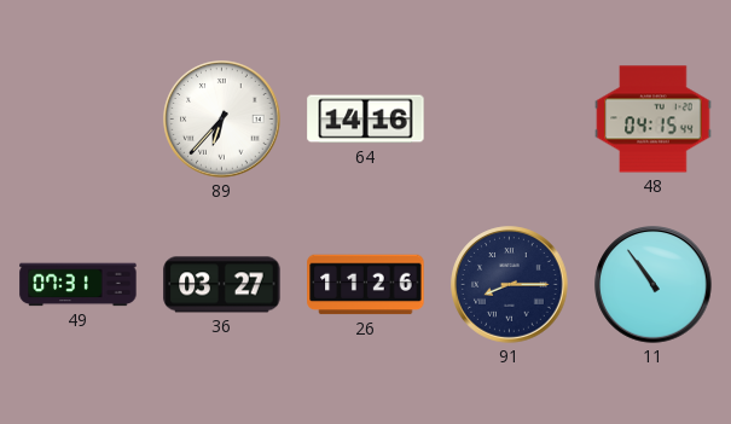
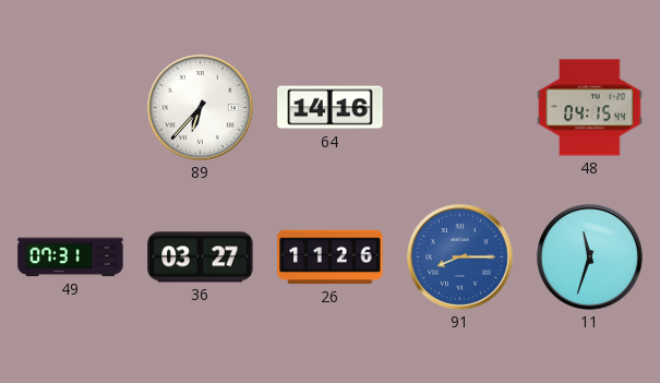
91 dial: navy -> blue
11: 10:54 -> 11:33
